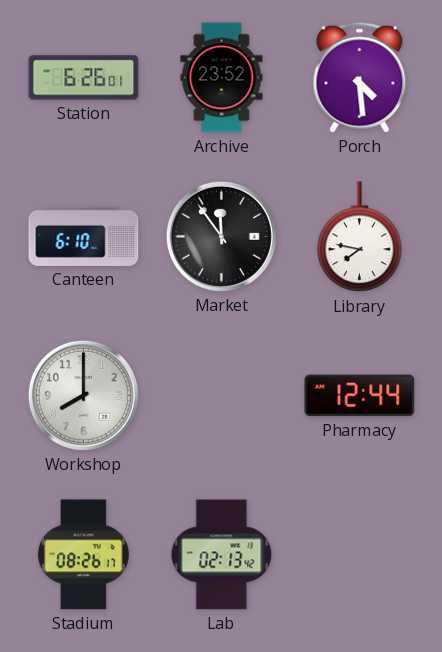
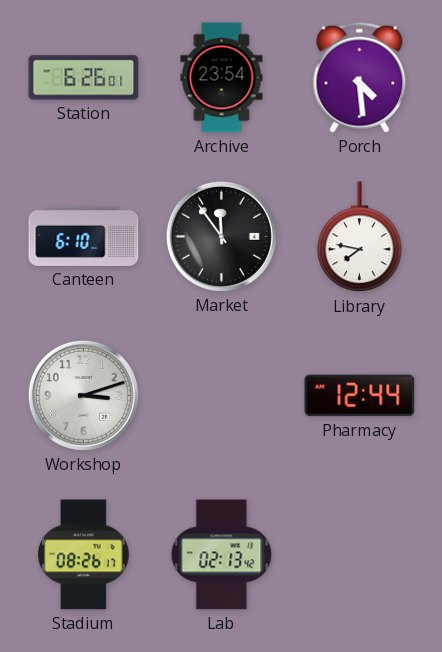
Archive: 23:52 -> 23:54
Workshop: 8:00 -> 3:12
